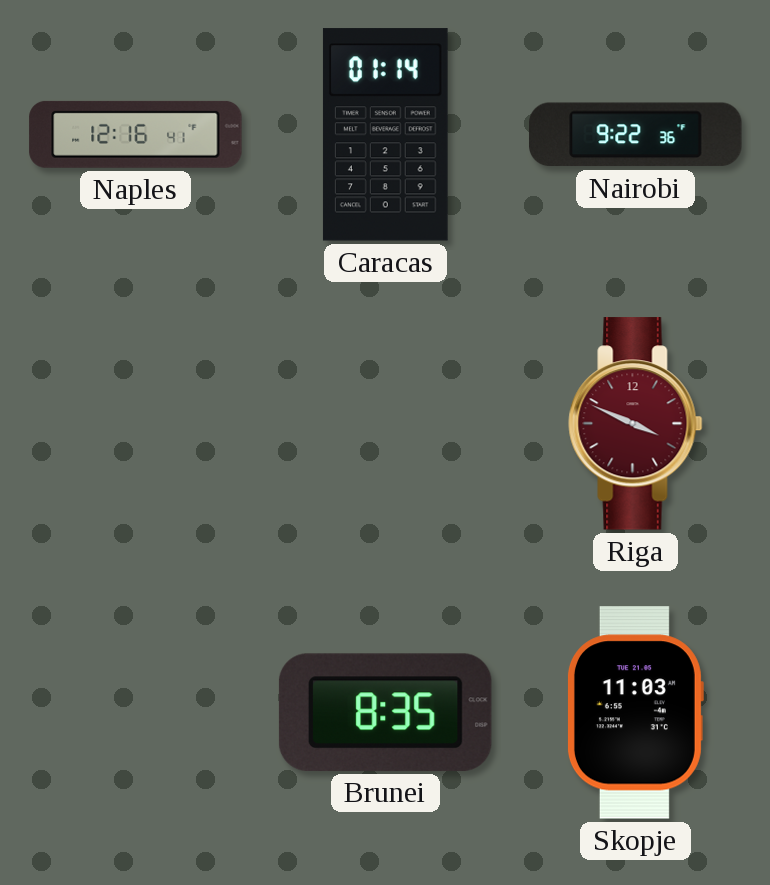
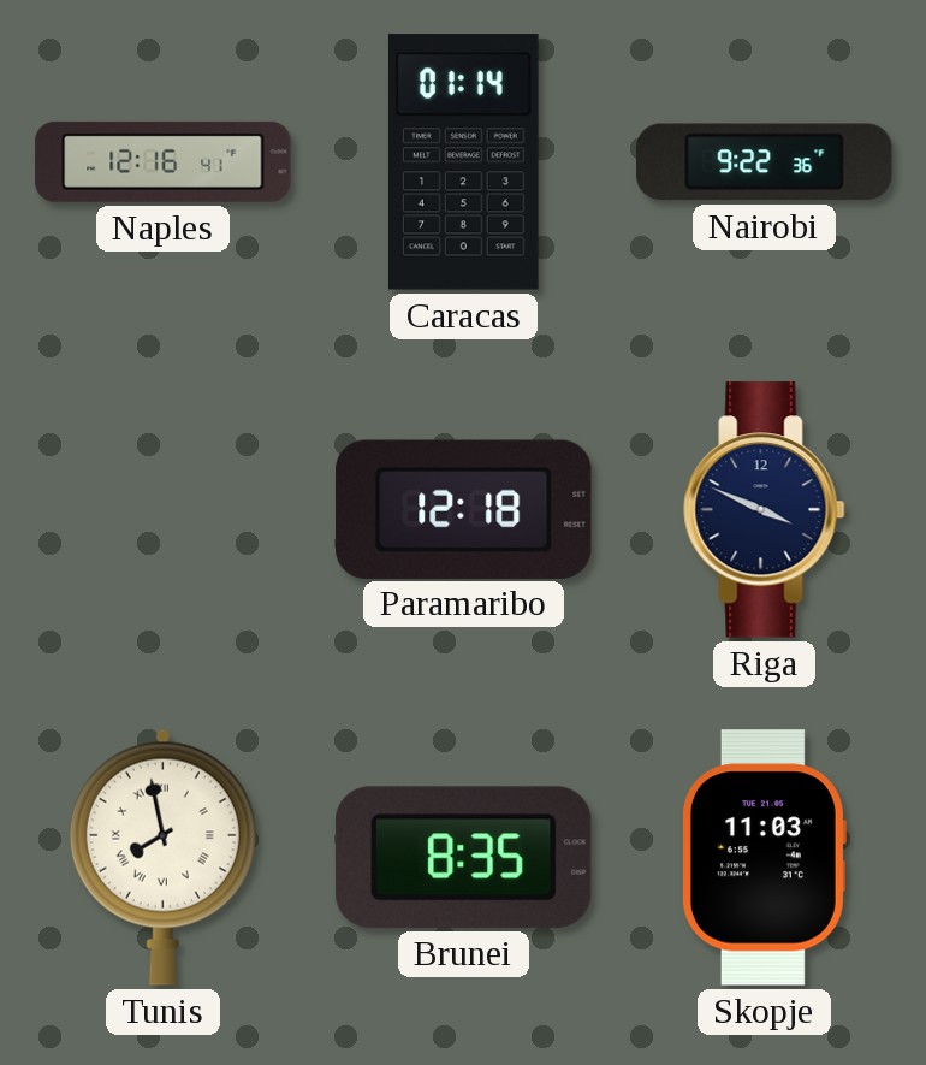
Paramaribo: none -> 12:18
Riga dial: burgundy -> navy
Tunis: none -> 7:58
